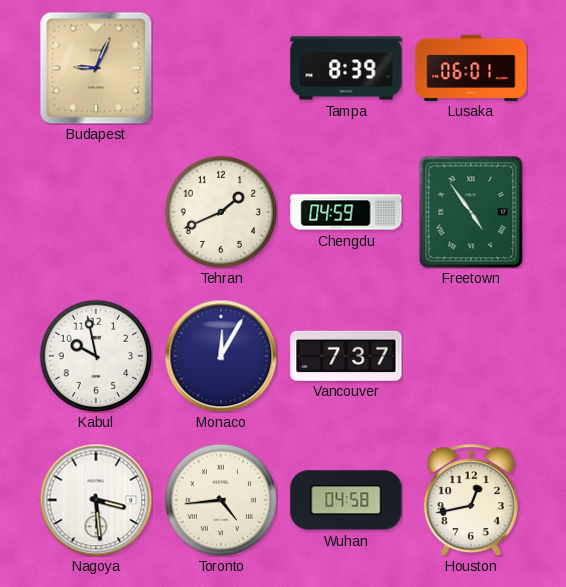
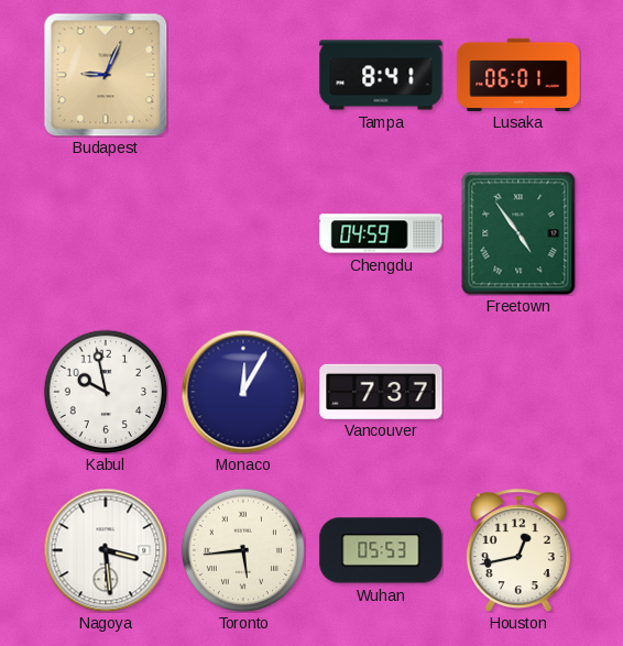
Tampa: 8:39 -> 8:41
Tehran: 1:41 -> none
Toronto: 4:44 -> 5:44
Wuhan: 04:58 -> 05:53
